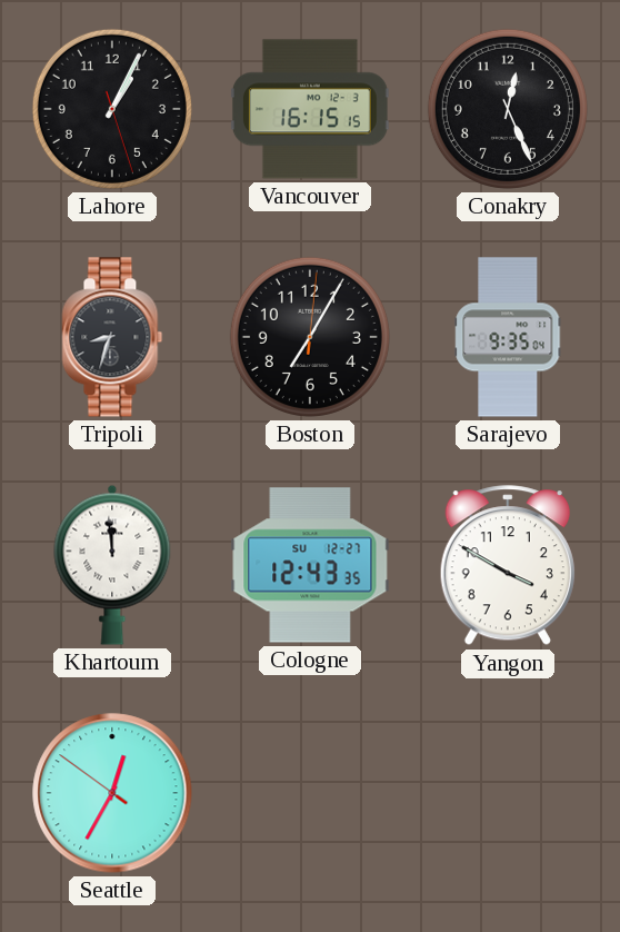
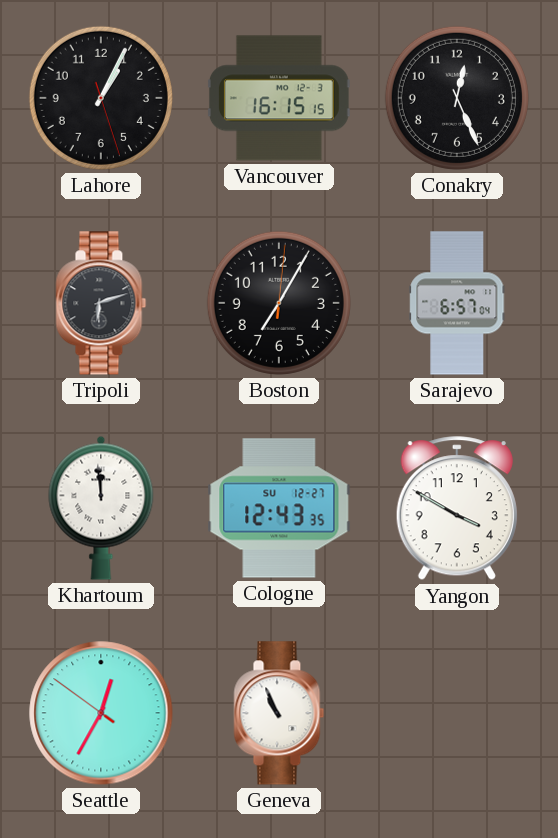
Tripoli: 8:33 -> 6:12
Sarajevo: 9:35 -> 6:57
Geneva: none -> 10:56
